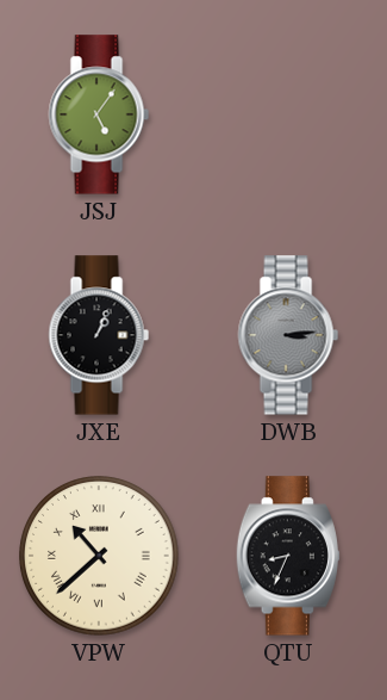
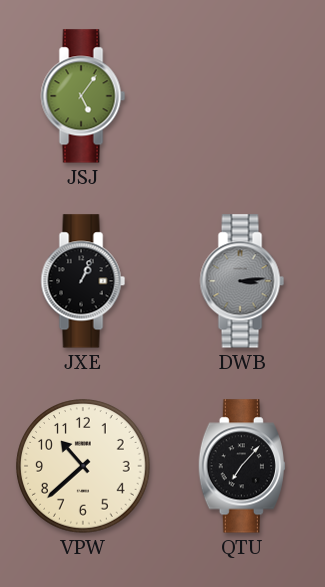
VPW numerals: Roman -> Arabic
QTU: 8:34 -> 7:07
